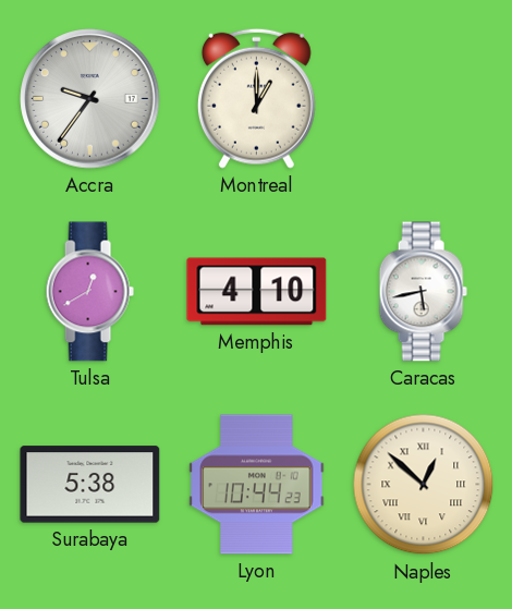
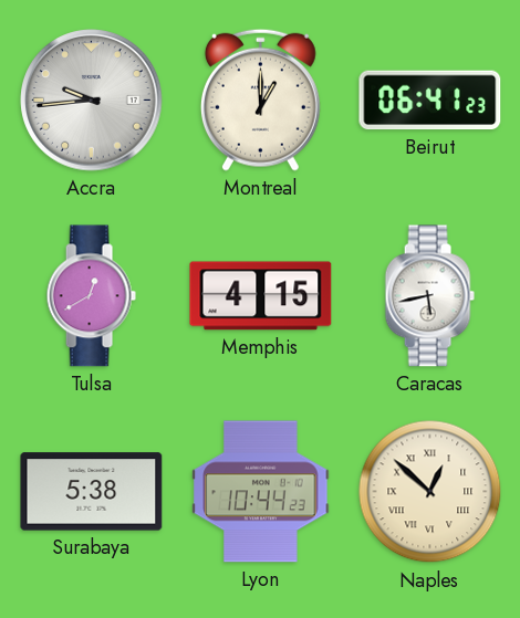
Accra: 9:36 -> 9:44
Beirut: none -> 06:41
Memphis: 4:10 -> 4:15
